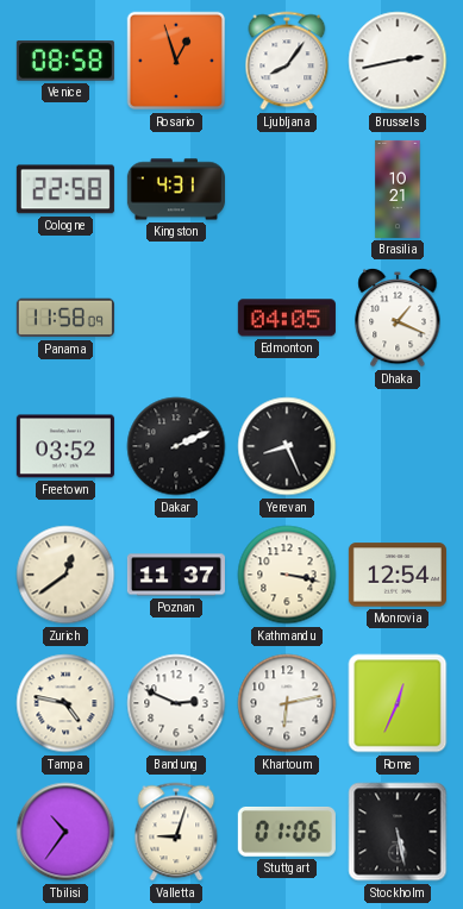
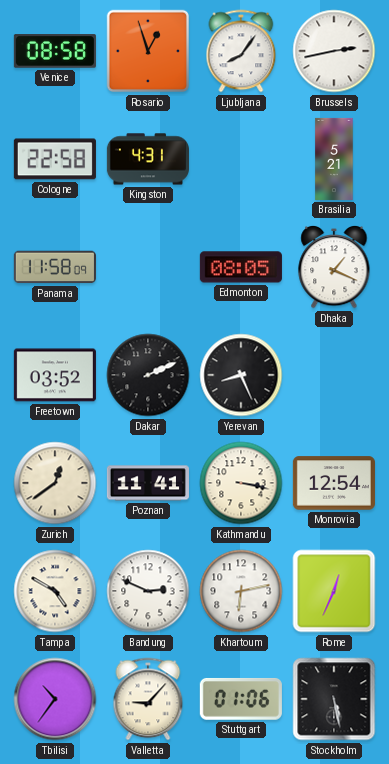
Brasilia: 10:21 -> 5:21
Edmonton: 04:05 -> 08:05
Poznan: 11:37 -> 11:41
Tampa: 4:47 -> 4:50
Valletta: 9:03 -> 9:07
